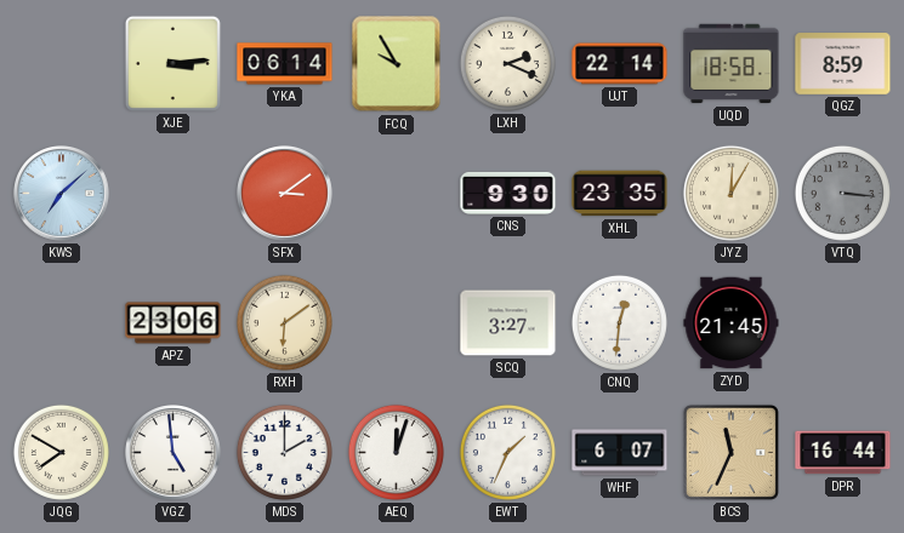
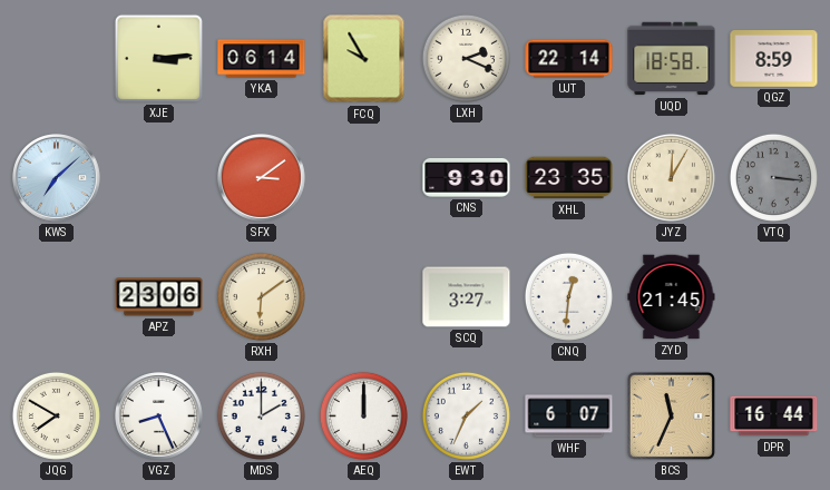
VGZ: 4:59 -> 8:26
AEQ: 12:03 -> 12:00
